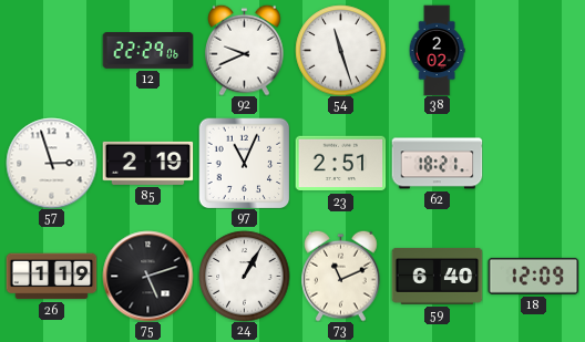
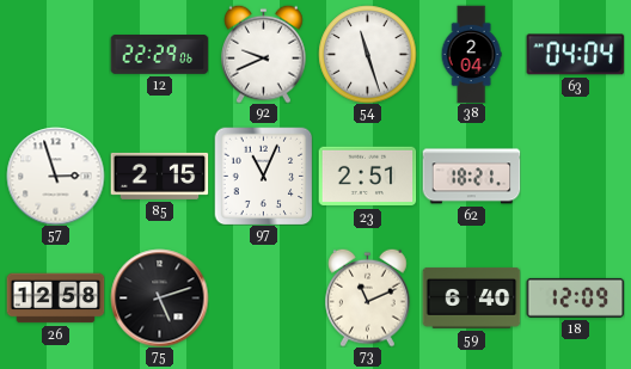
38: 2:02 -> 2:04
63: none -> 04:04
85: 2:19 -> 2:15
26: 1:19 -> 12:58
24: 1:05 -> none
